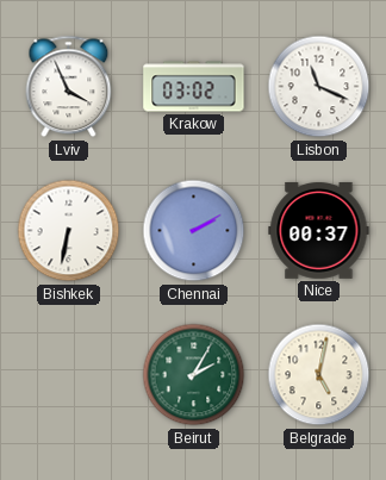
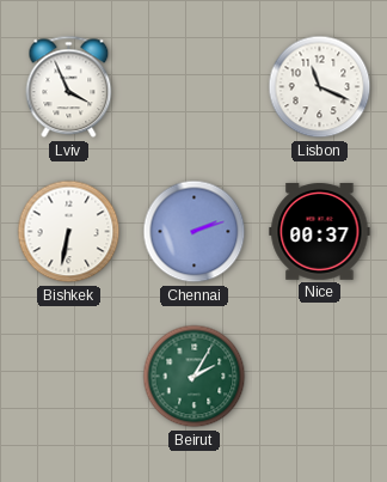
Krakow: 03:02 -> none
Chennai: 2:10 -> 2:12
Belgrade: 5:02 -> none
